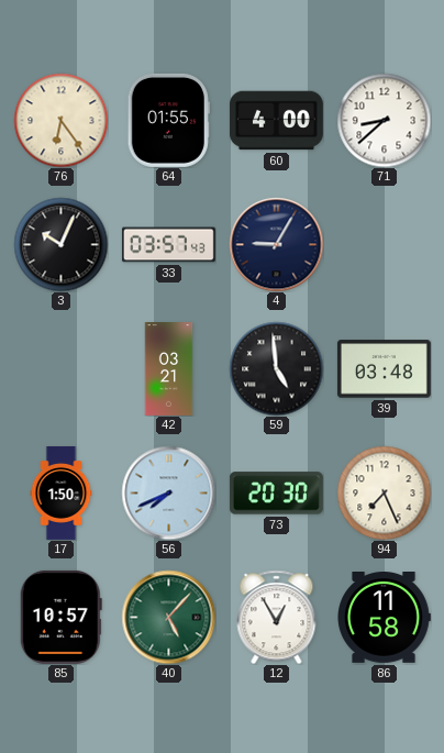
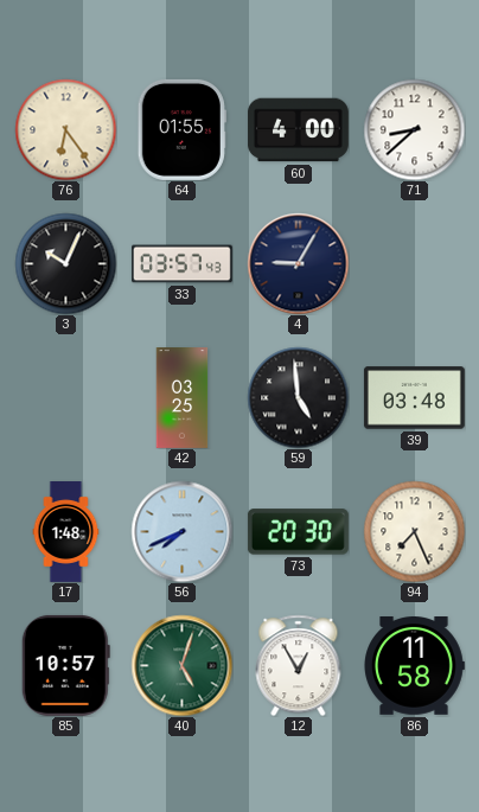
42: 03:21 -> 03:25
17: 1:50 -> 1:48
40: 5:07 -> 5:03
